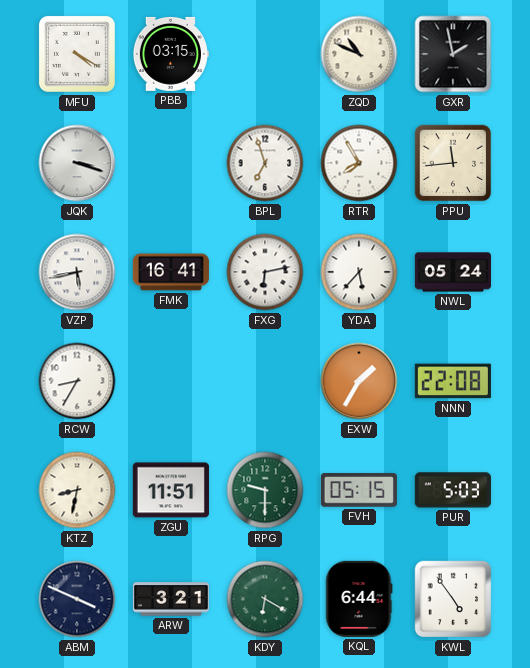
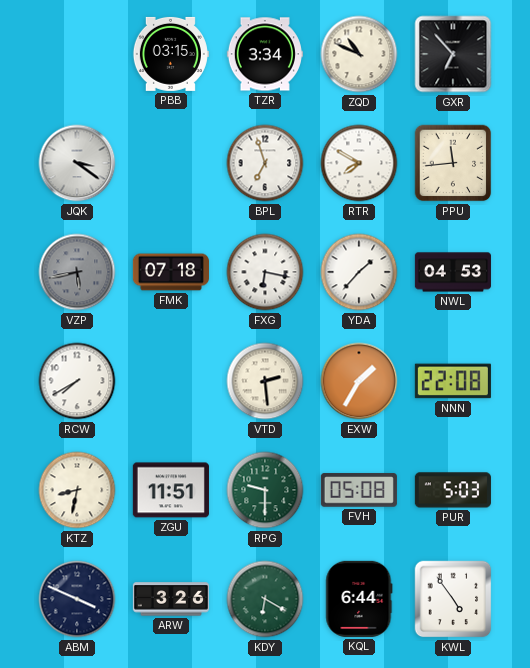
MFU: 4:20 -> none
TZR: none -> 3:34
GXR: 1:58 -> 6:53
JQK: 3:18 -> 3:21
RTR: 7:55 -> 7:50
VZP dial: white -> grey
FMK: 16:41 -> 07:18
FXG: 6:13 -> 6:17
YDA: 5:37 -> 1:37
NWL: 05:24 -> 04:53
RCW: 8:35 -> 7:40
VTD: none -> 2:29
FVH: 05:15 -> 05:08
ARW: 3:21 -> 3:26
